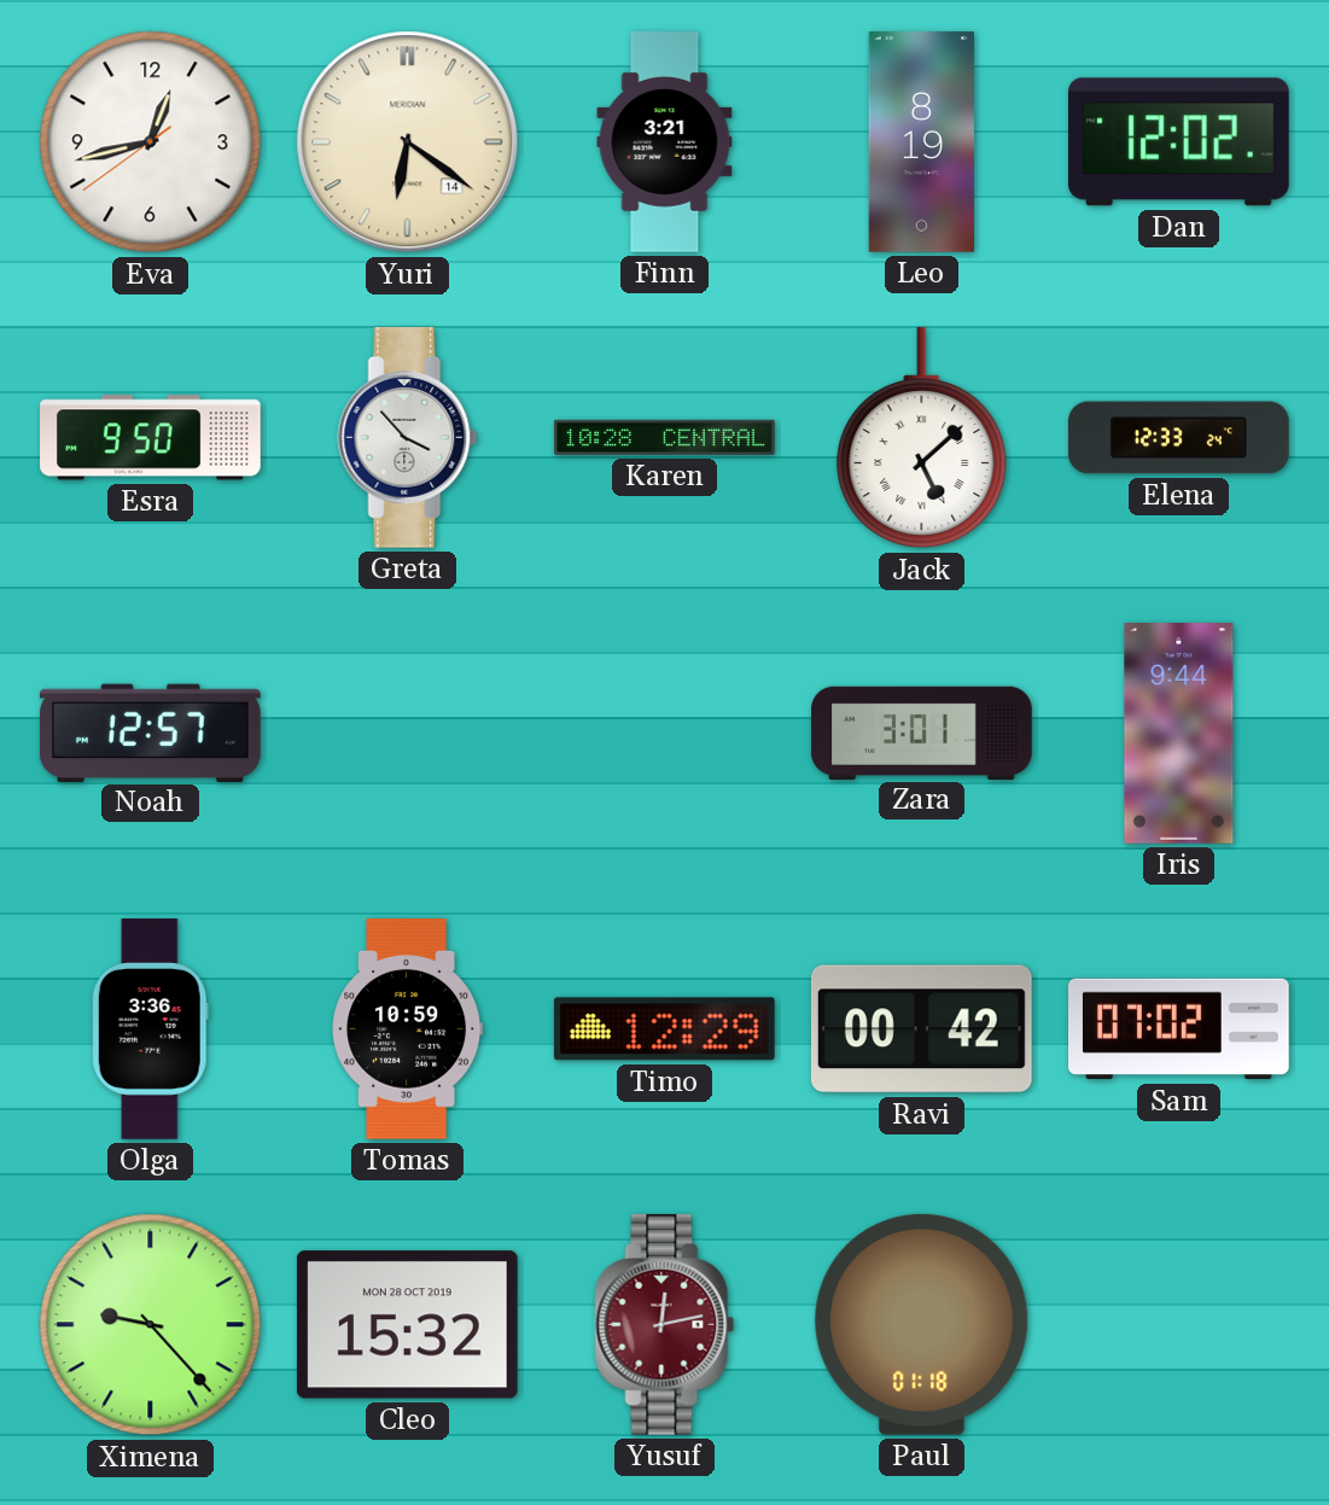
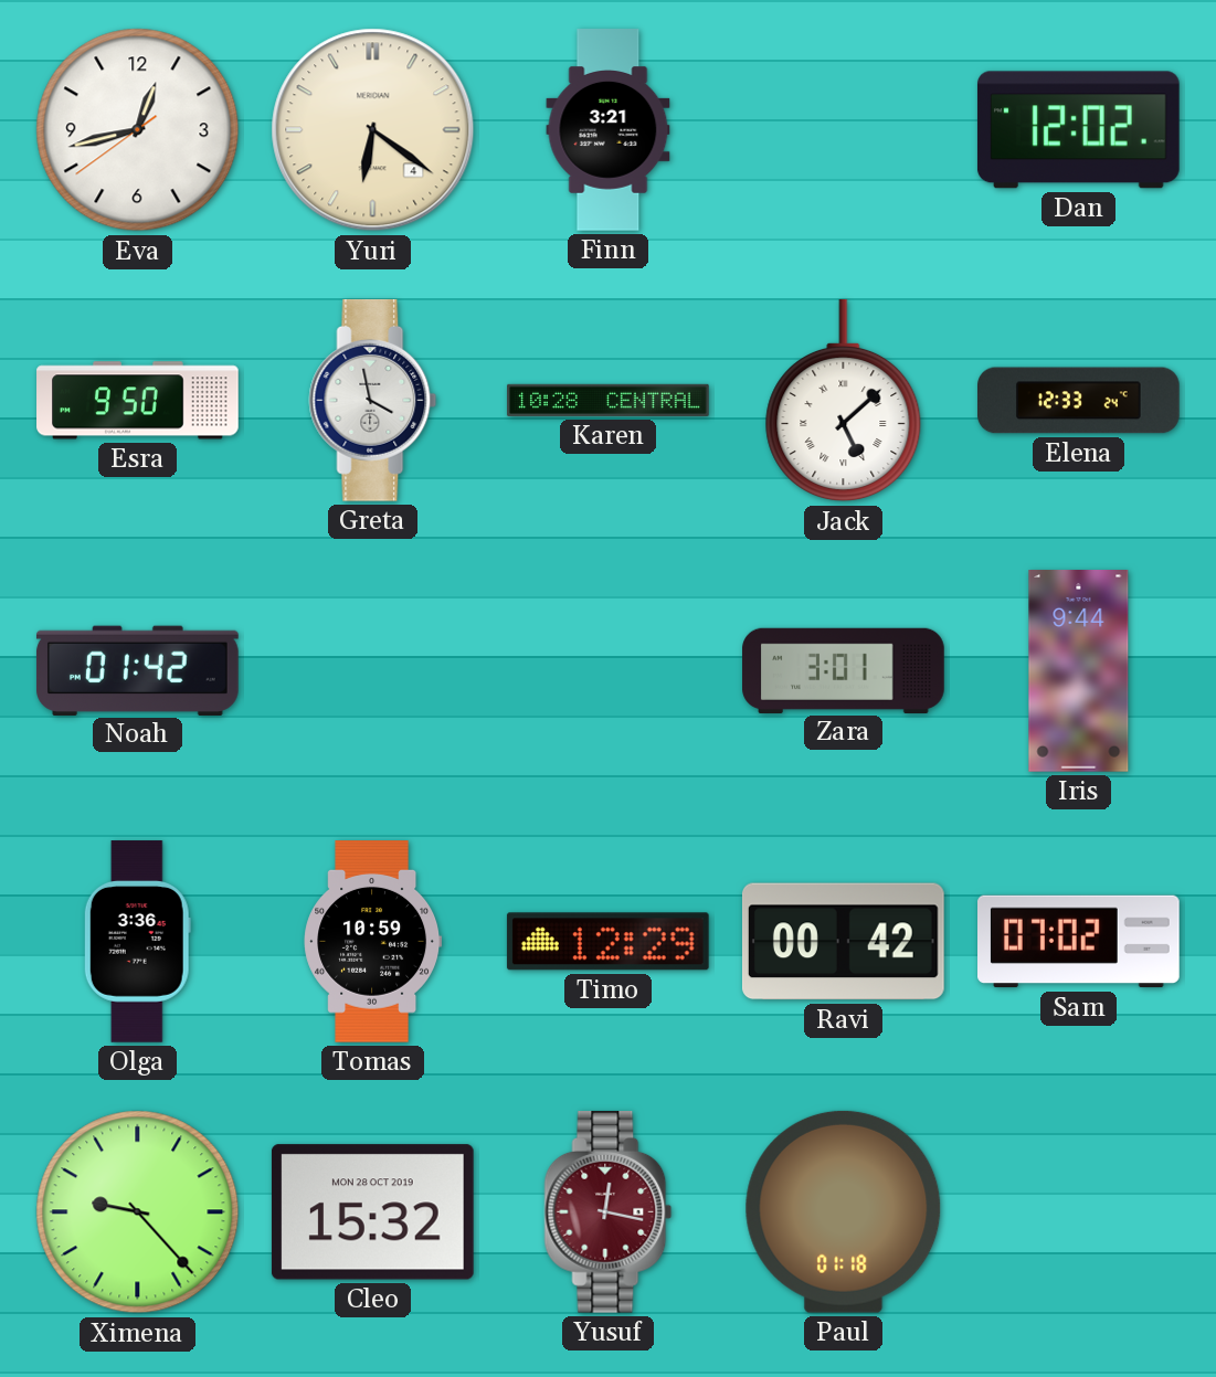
Yuri date: 14 -> 4
Leo: 8:19 -> none
Greta: 3:53 -> 3:58
Noah: 12:57 -> 01:42
Yusuf: 12:13 -> 12:17
